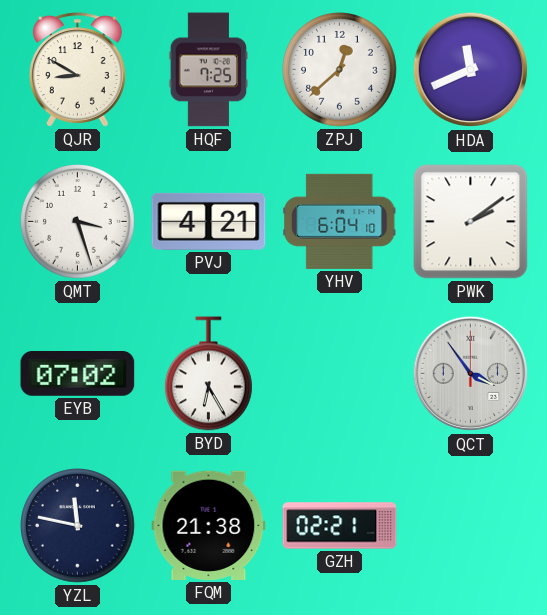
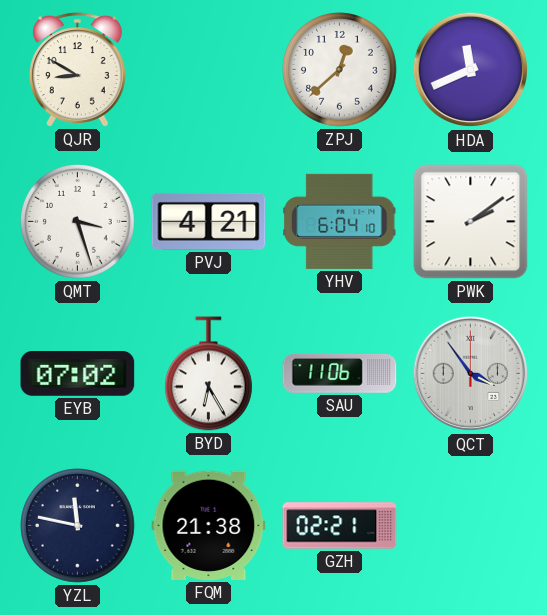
HQF: 7:25 -> none
SAU: none -> 11:06
